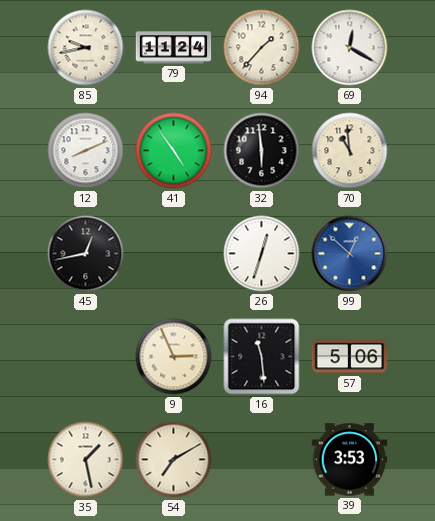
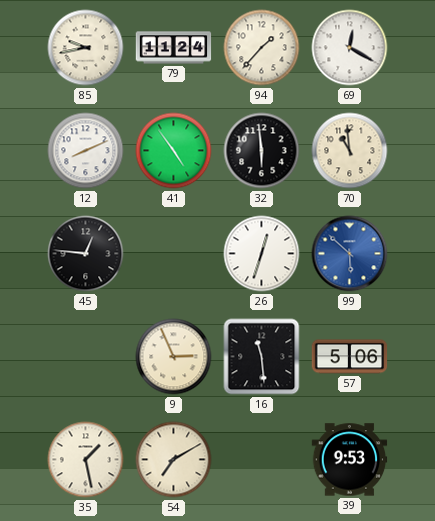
45: 12:43 -> 12:46
99: 12:52 -> 5:52
39: 3:53 -> 9:53
